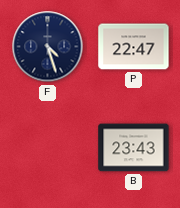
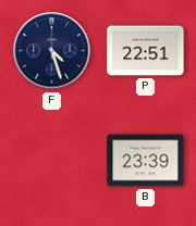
P: 22:47 -> 22:51
B: 23:43 -> 23:39
